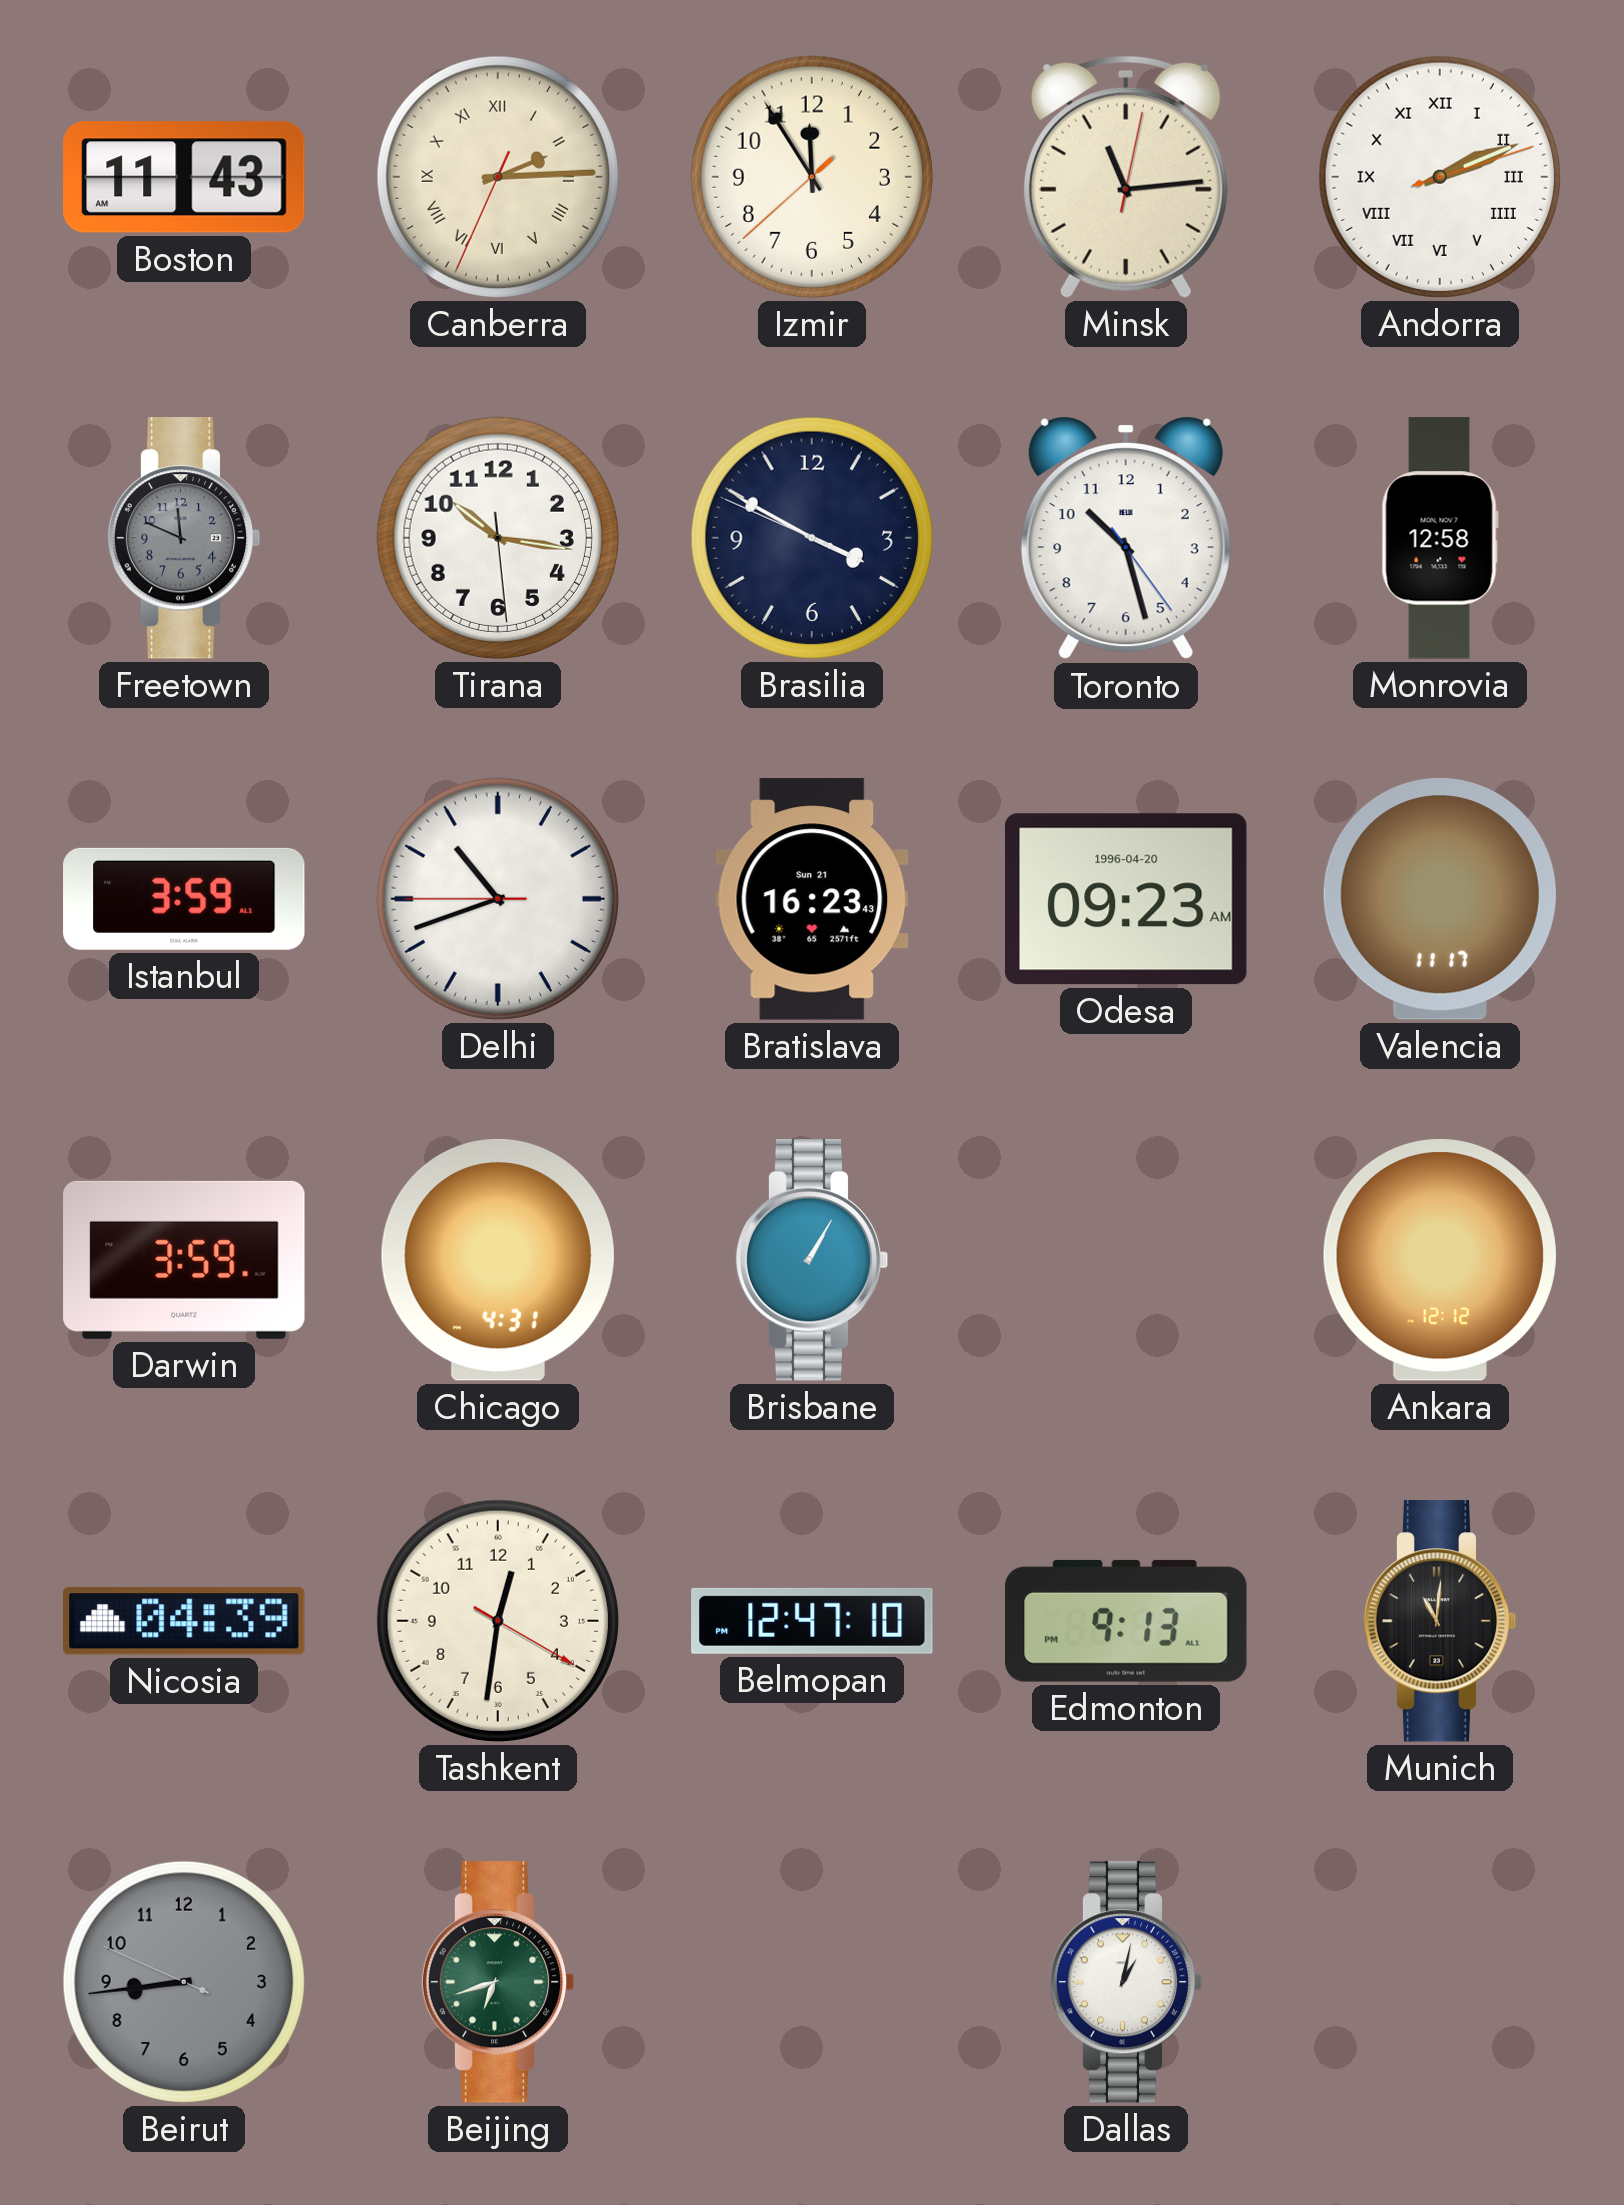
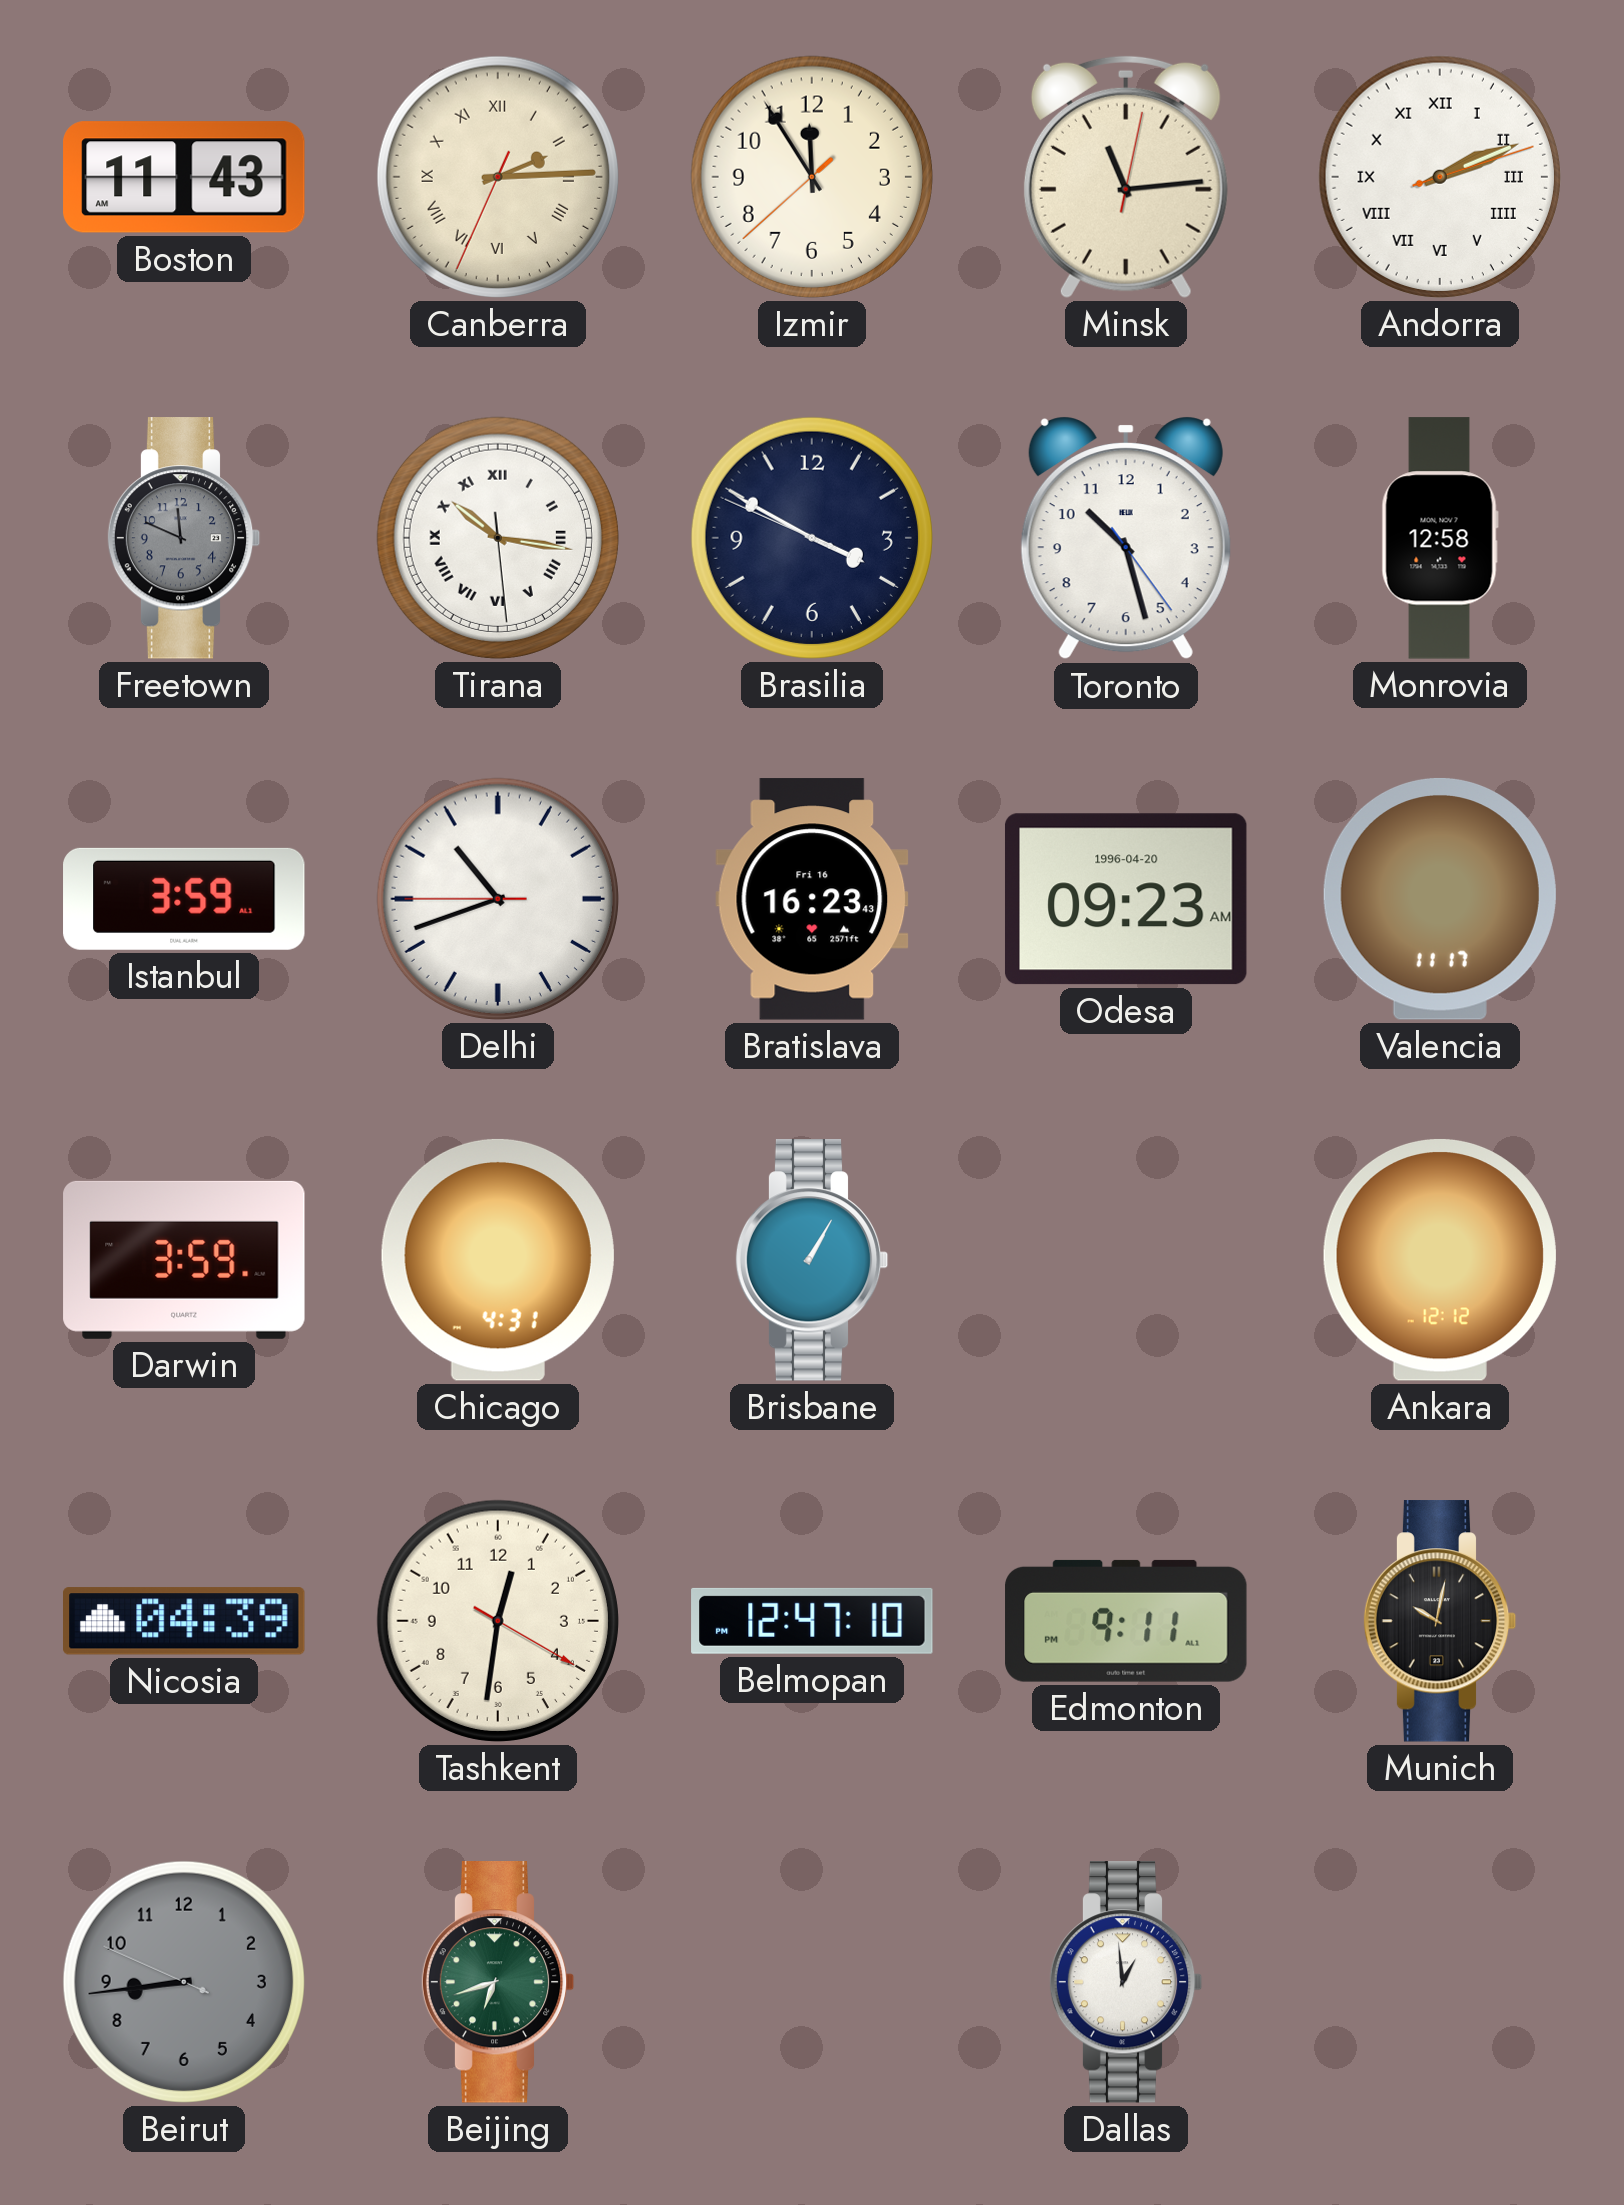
Tirana numerals: Arabic -> Roman
Bratislava date: Sun 21 -> Fri 16
Edmonton: 9:13 -> 9:11
Munich: 11:01 -> 10:02
Dallas: 1:02 -> 12:59
